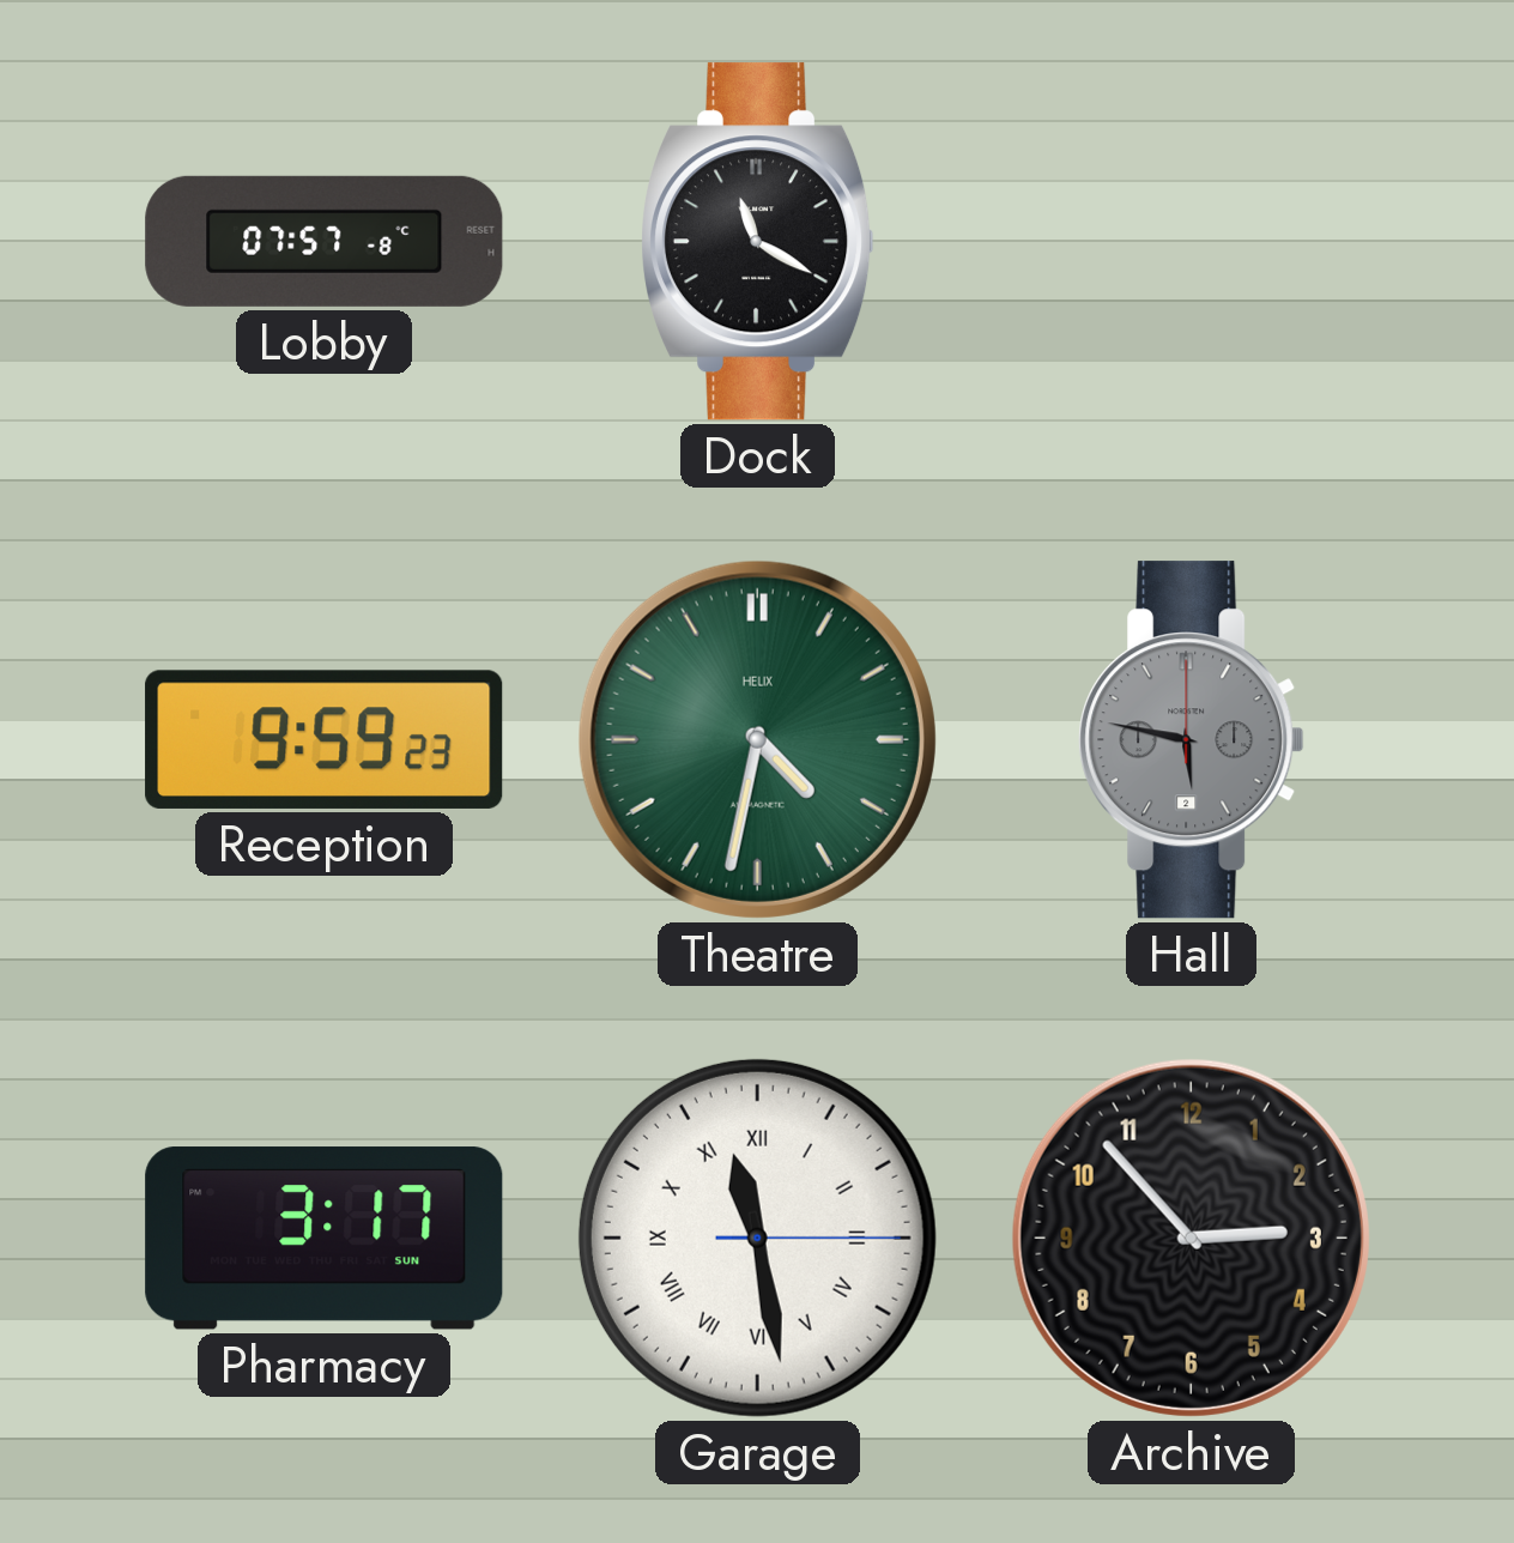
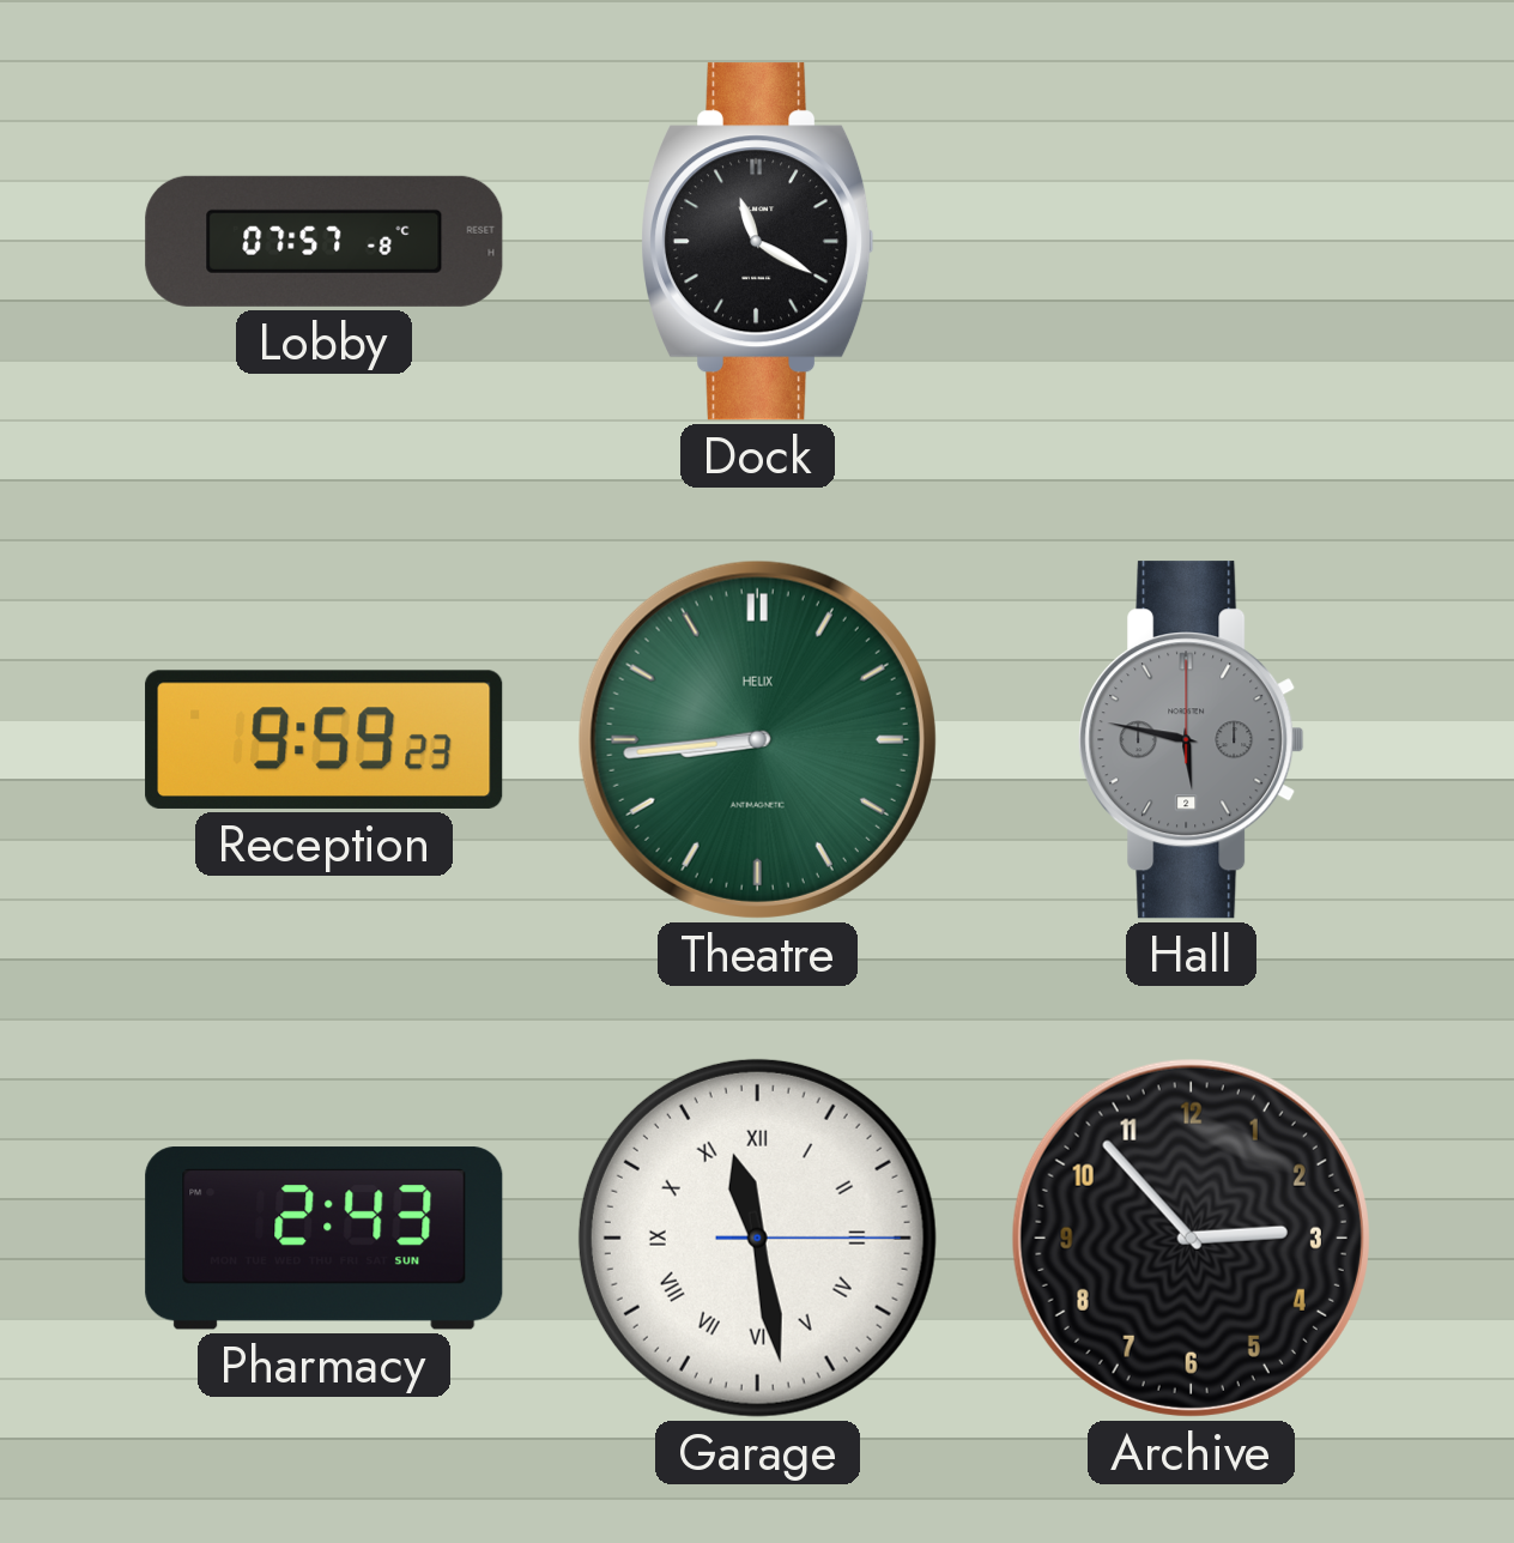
Theatre: 4:32 -> 8:44
Pharmacy: 3:17 -> 2:43
